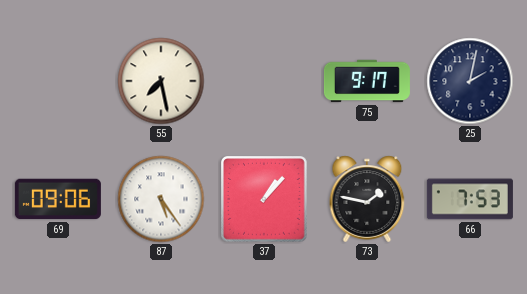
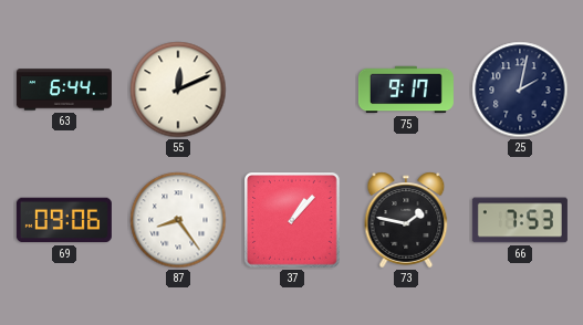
63: none -> 6:44
55: 7:28 -> 12:11
87: 5:24 -> 8:24
